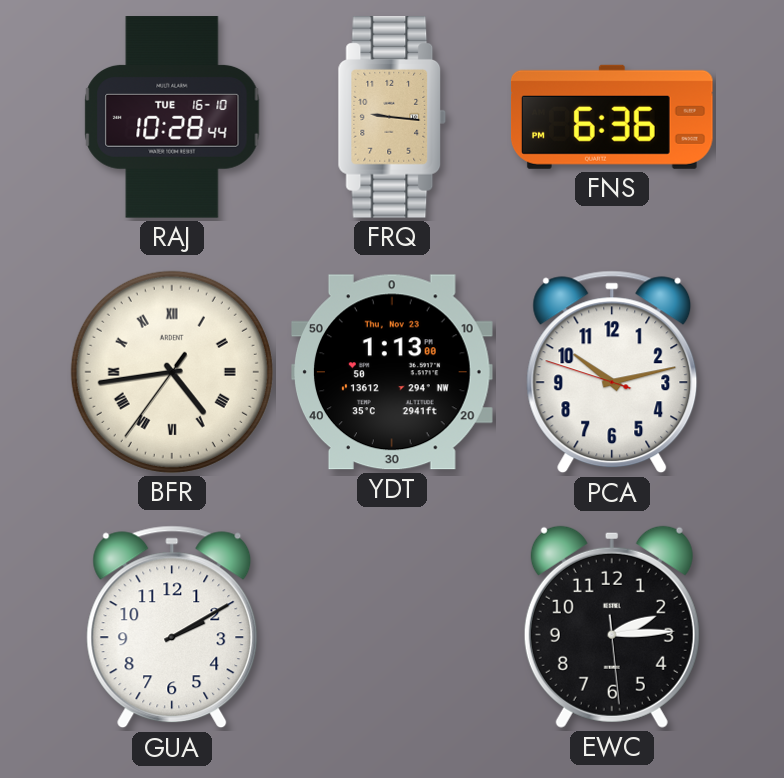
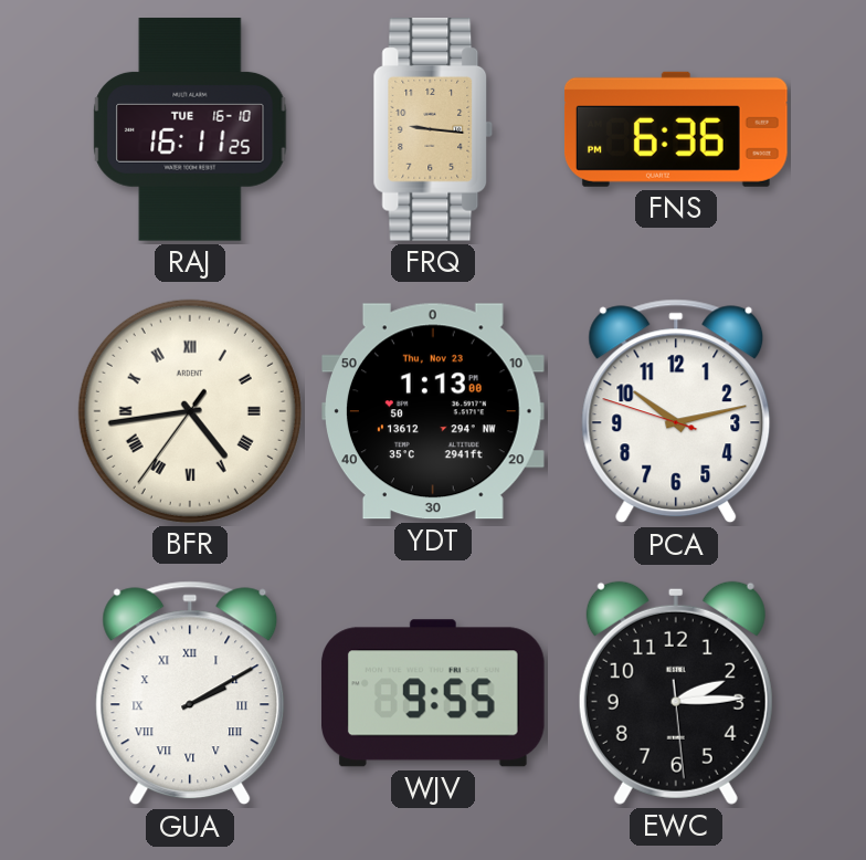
RAJ: 10:28 -> 16:11
GUA numerals: Arabic -> Roman
WJV: none -> 9:55
